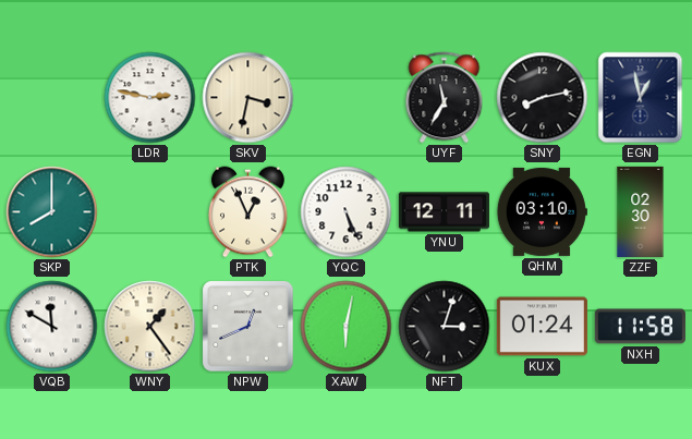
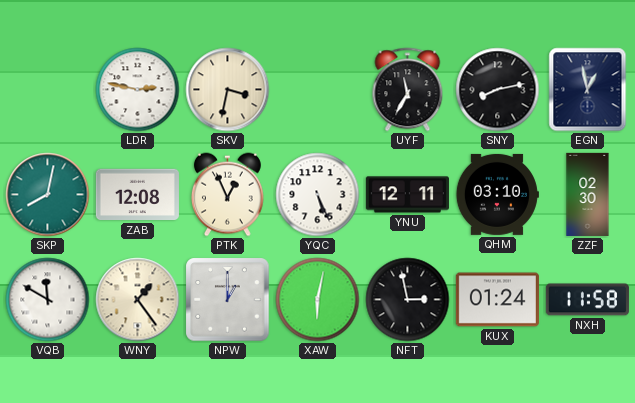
SKP: 8:00 -> 8:02
ZAB: none -> 12:08
NPW: 12:41 -> 1:00
NFT: 3:03 -> 2:58
